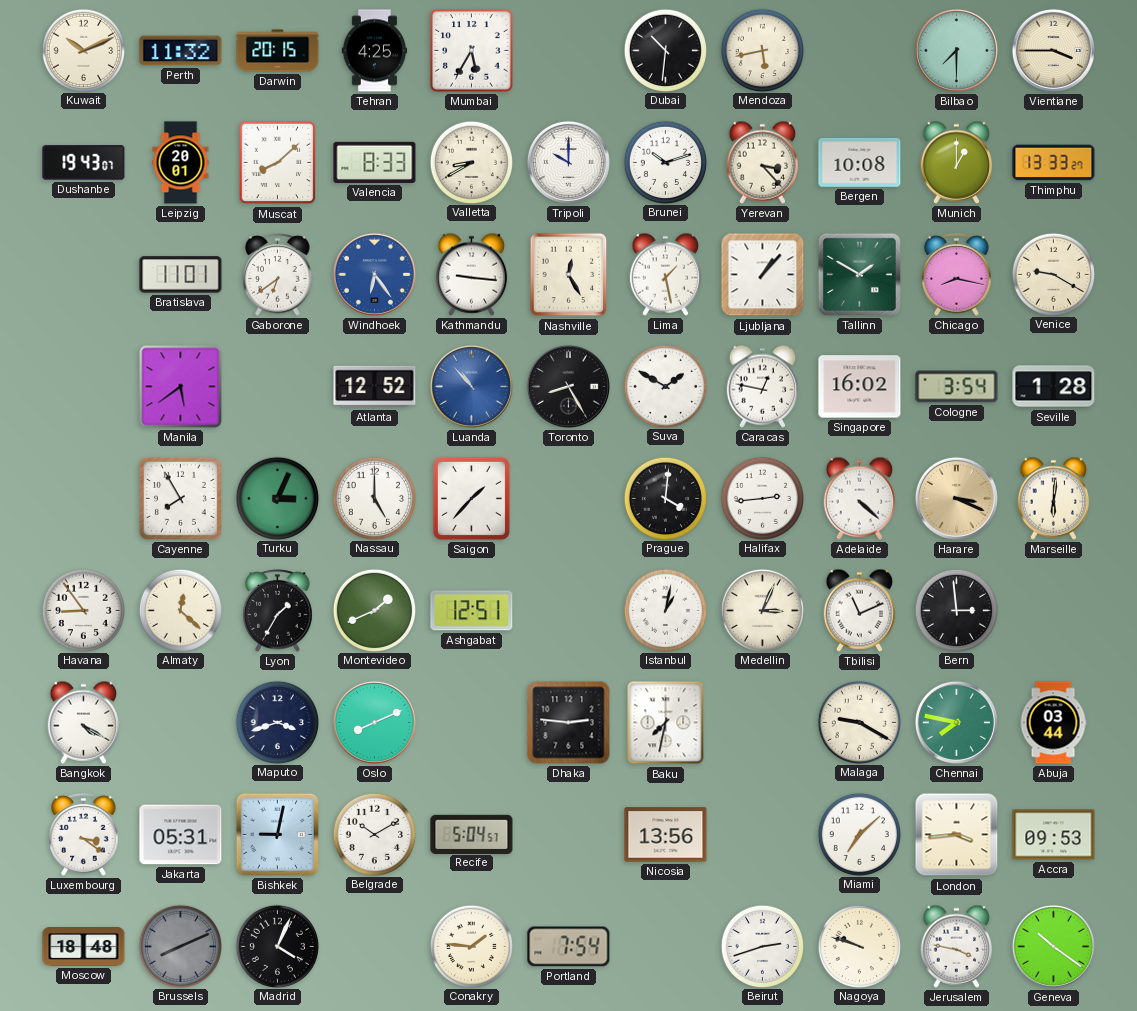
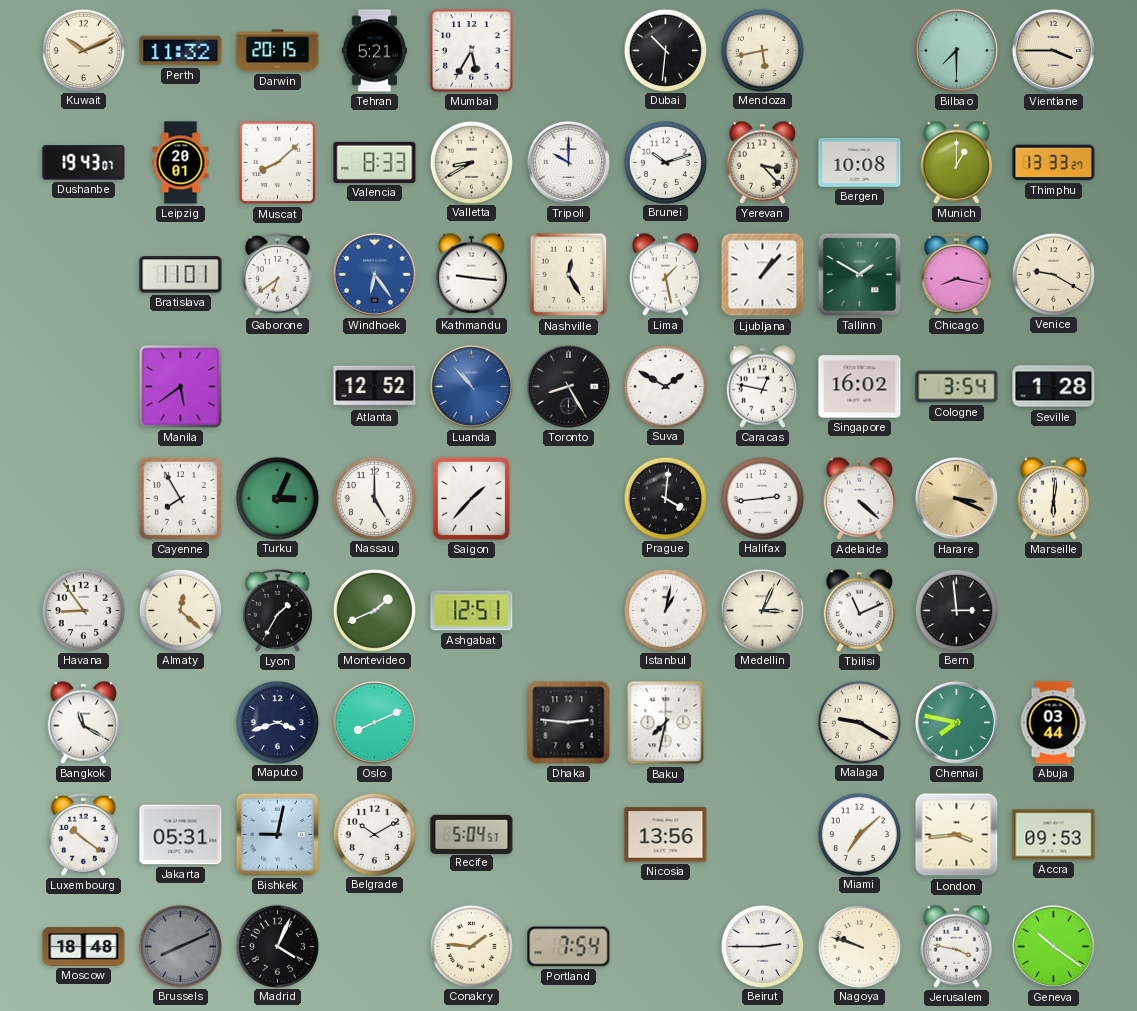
Tehran: 4:25 -> 5:21
Bangkok: 4:20 -> 11:20
Luxembourg: 3:21 -> 10:21
Beirut: 2:42 -> 2:45
